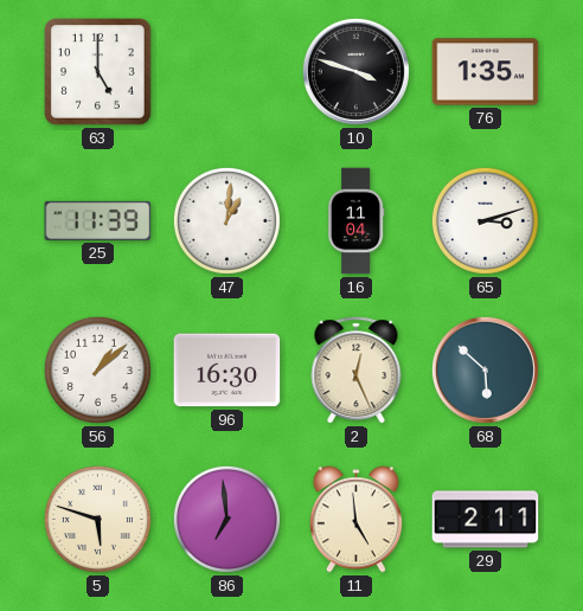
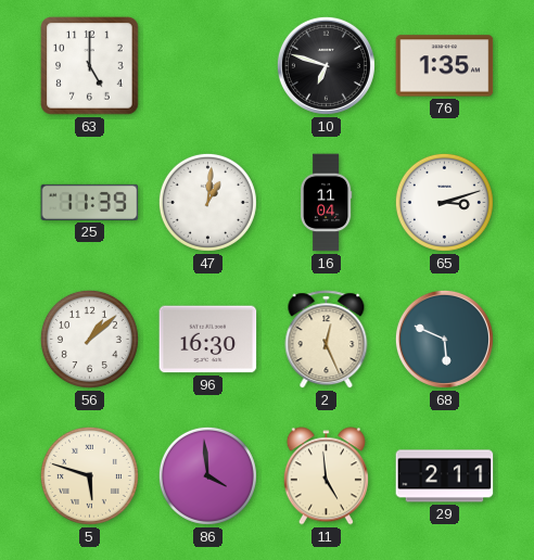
10: 3:48 -> 6:48
68: 5:52 -> 5:49
86: 6:59 -> 3:59
